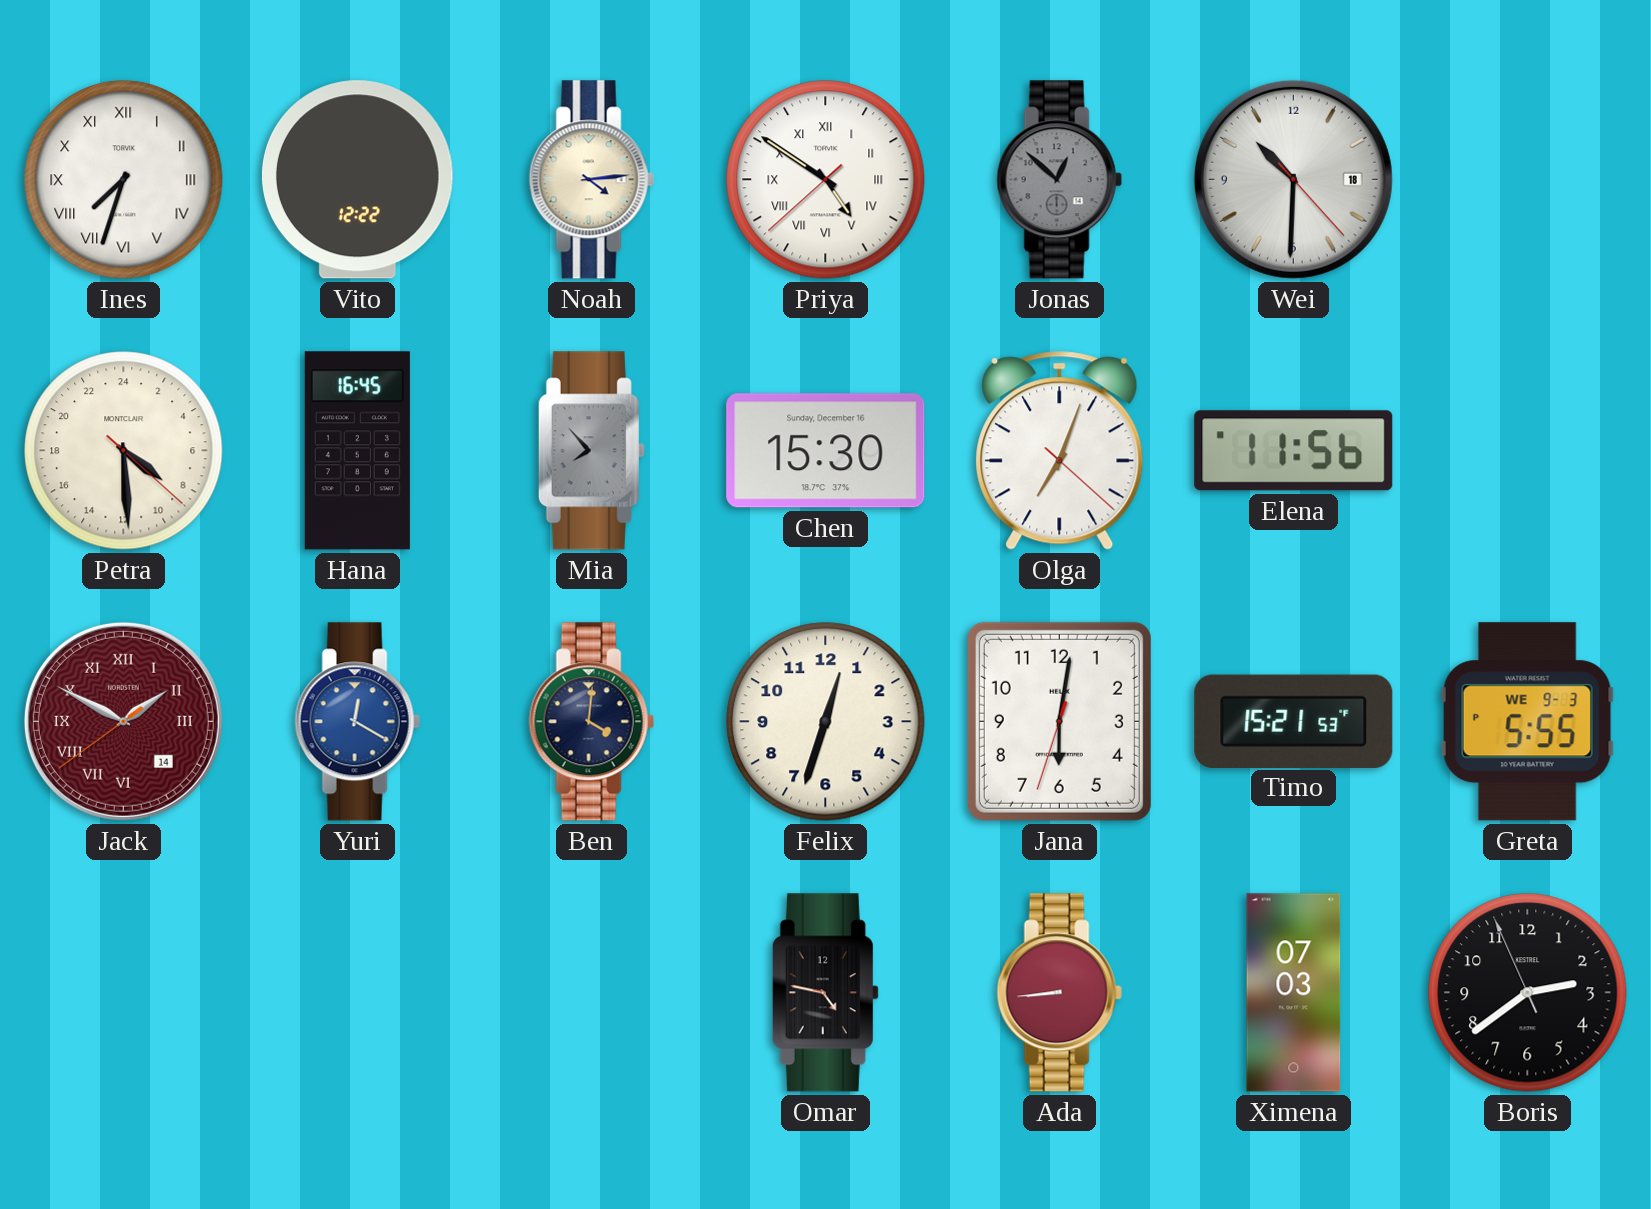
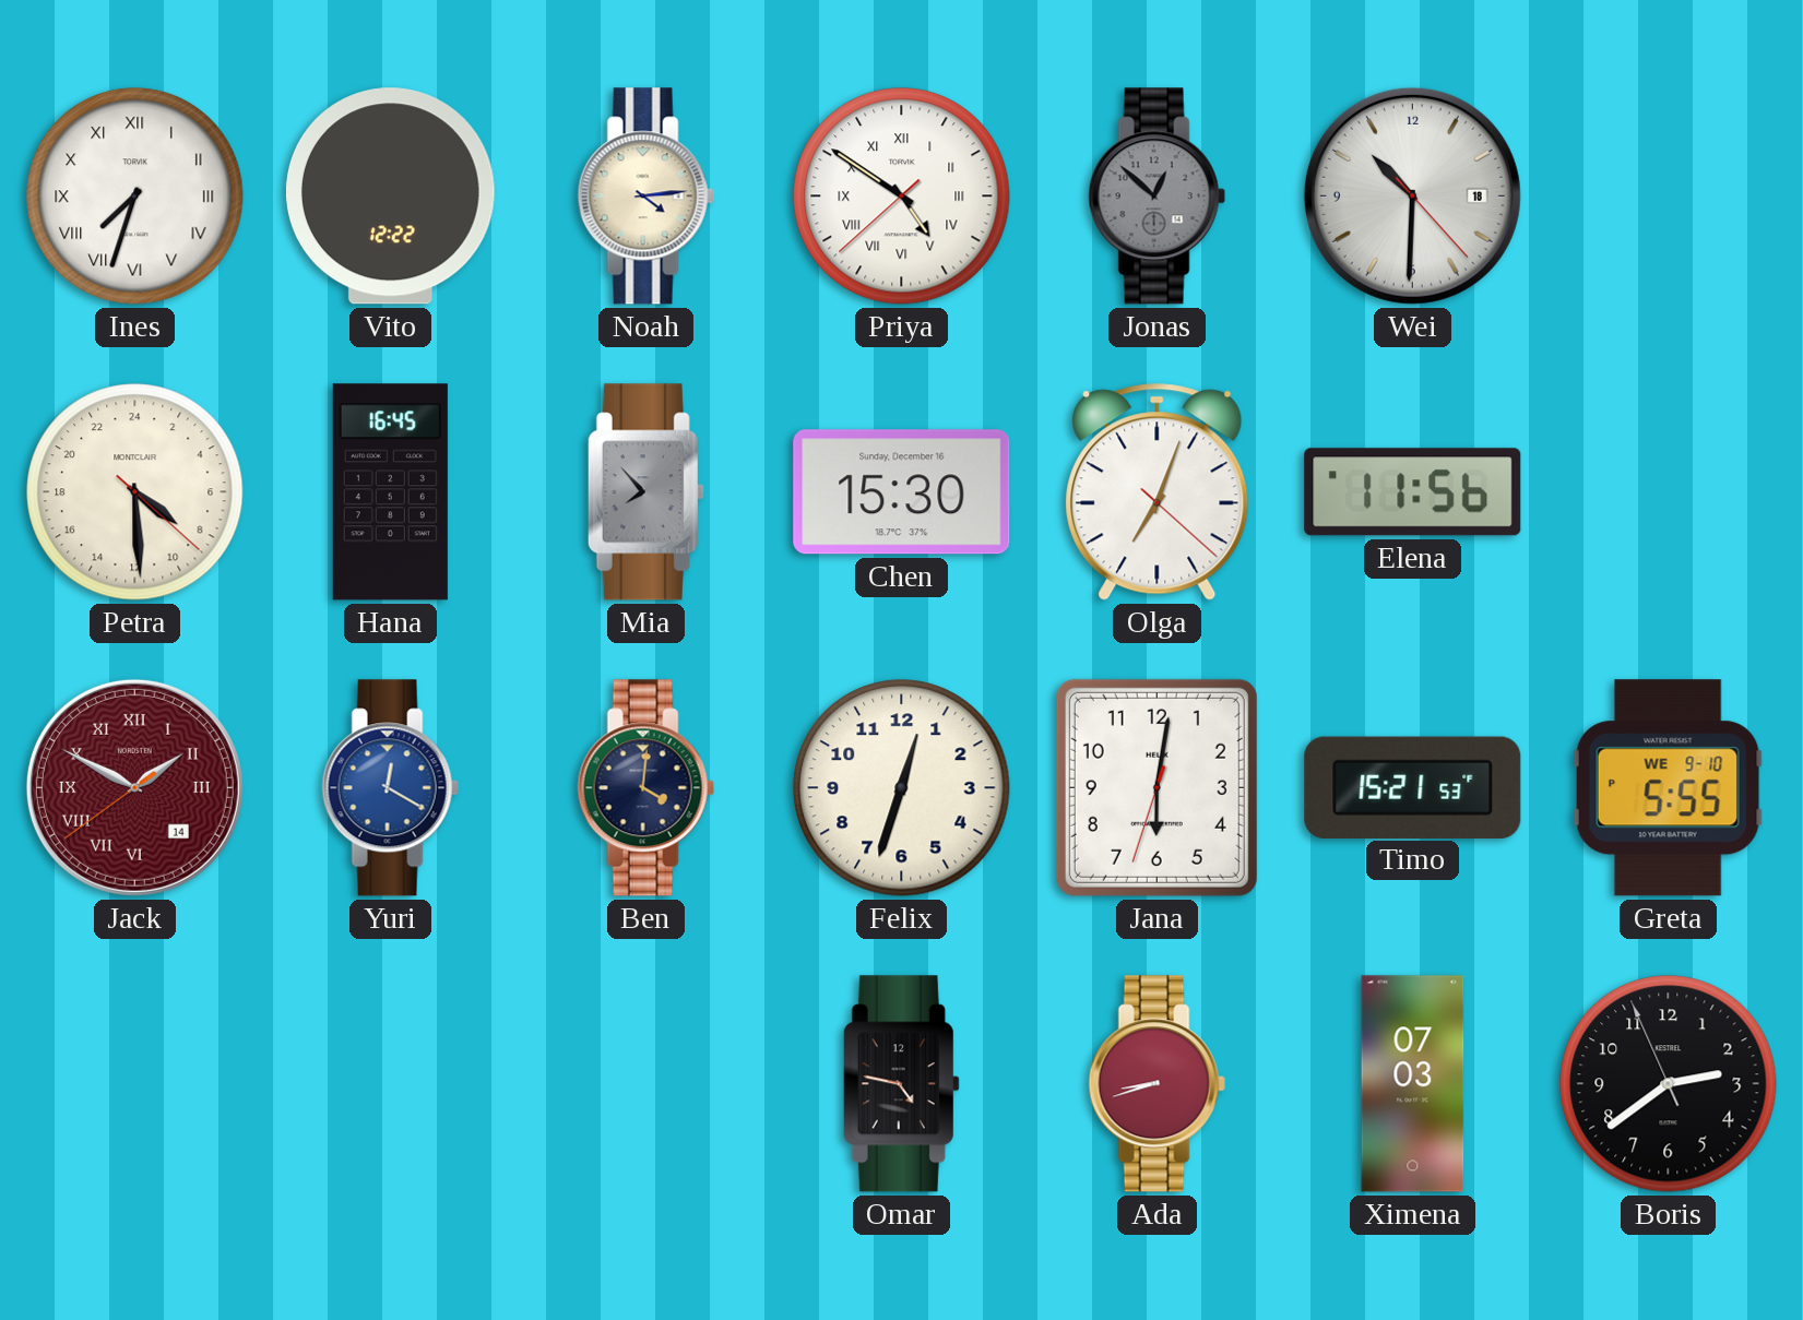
Greta date: WE 9-3 -> WE 9-10
Ada: 8:44 -> 8:42
